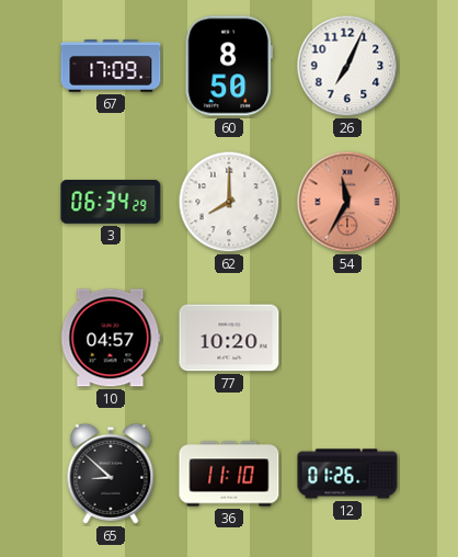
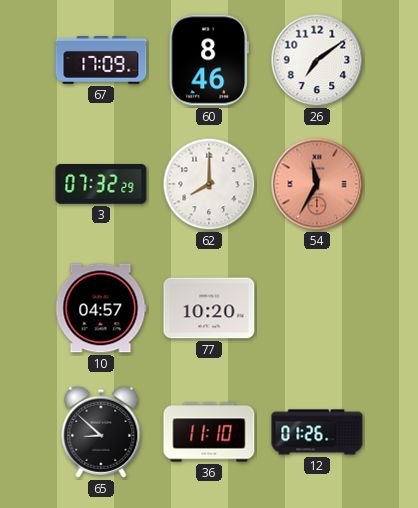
60: 8:50 -> 8:46
26: 7:04 -> 7:09
3: 06:34 -> 07:32
